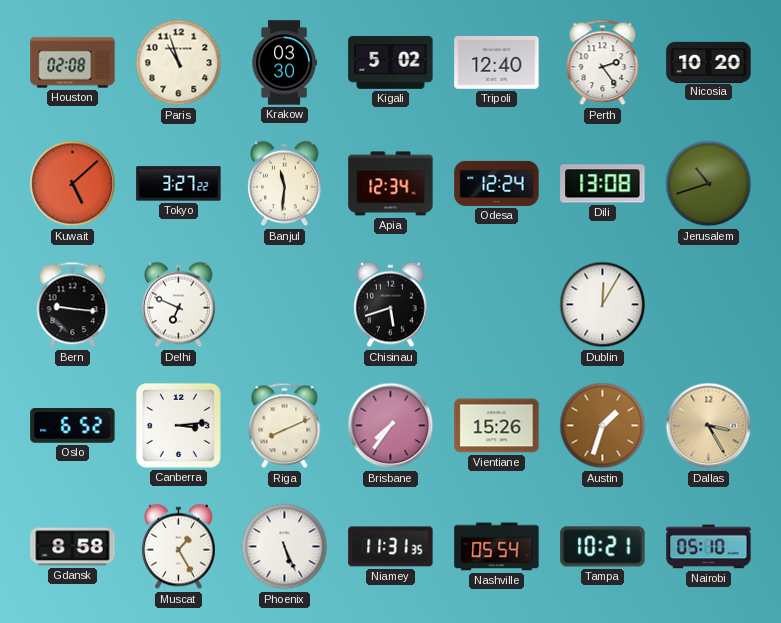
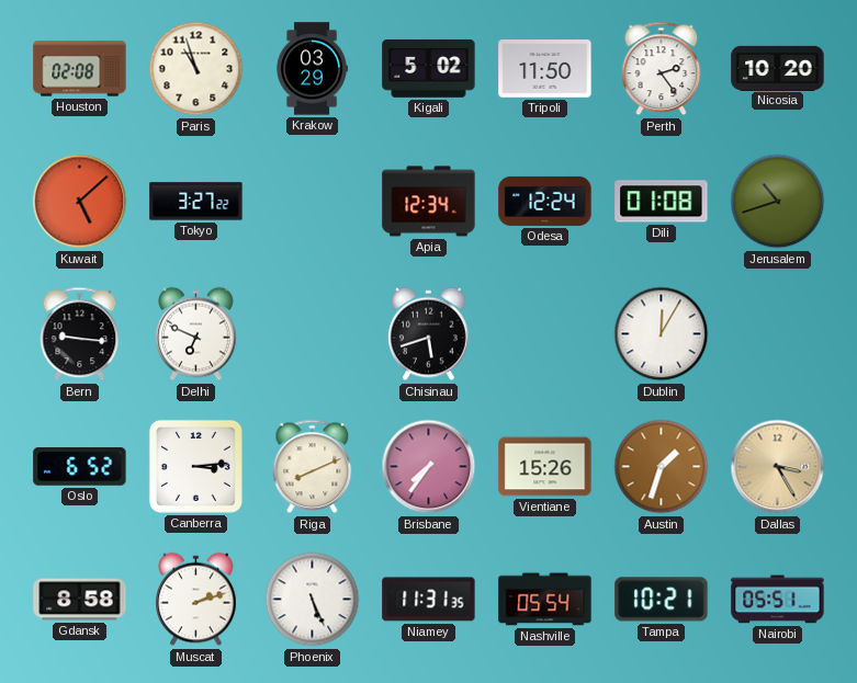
Krakow: 03:30 -> 03:29
Tripoli: 12:40 -> 11:50
Banjul: 11:31 -> none
Dili: 13:08 -> 01:08
Muscat: 1:25 -> 2:12
Nairobi: 05:10 -> 05:51
